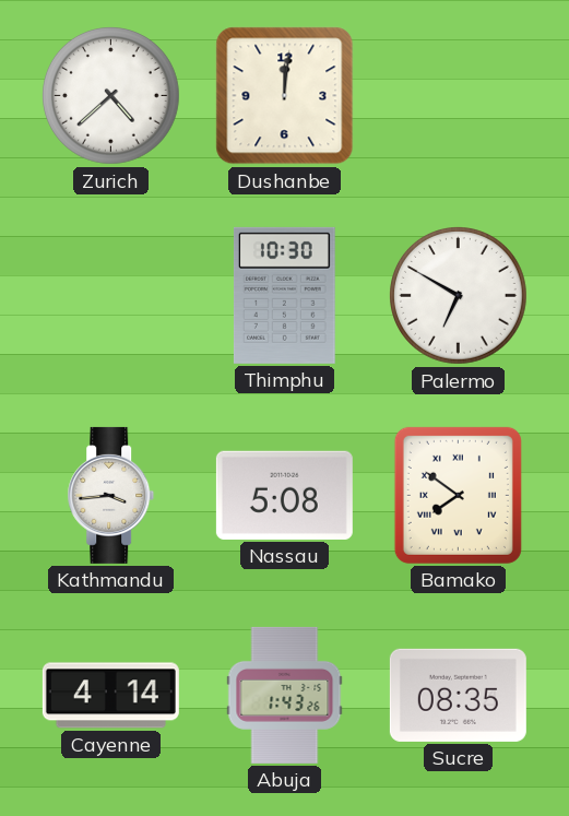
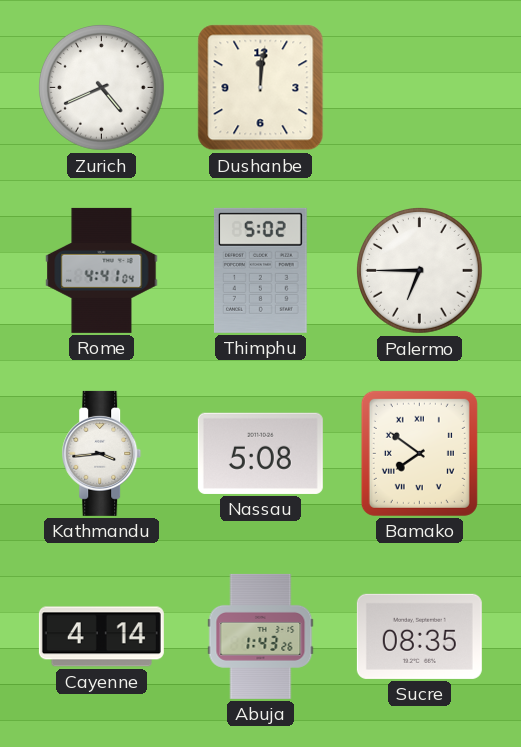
Zurich: 4:38 -> 4:41
Rome: none -> 4:41
Thimphu: 10:30 -> 5:02
Palermo: 6:50 -> 6:45
